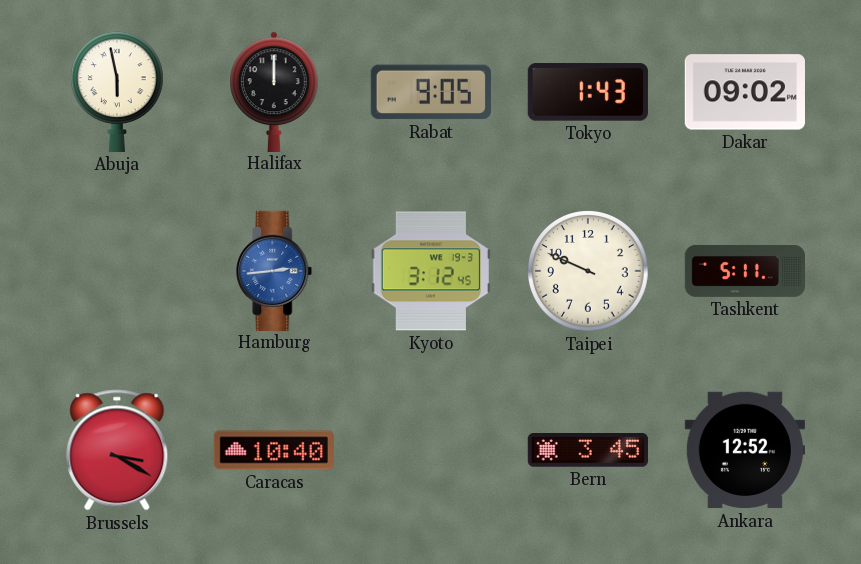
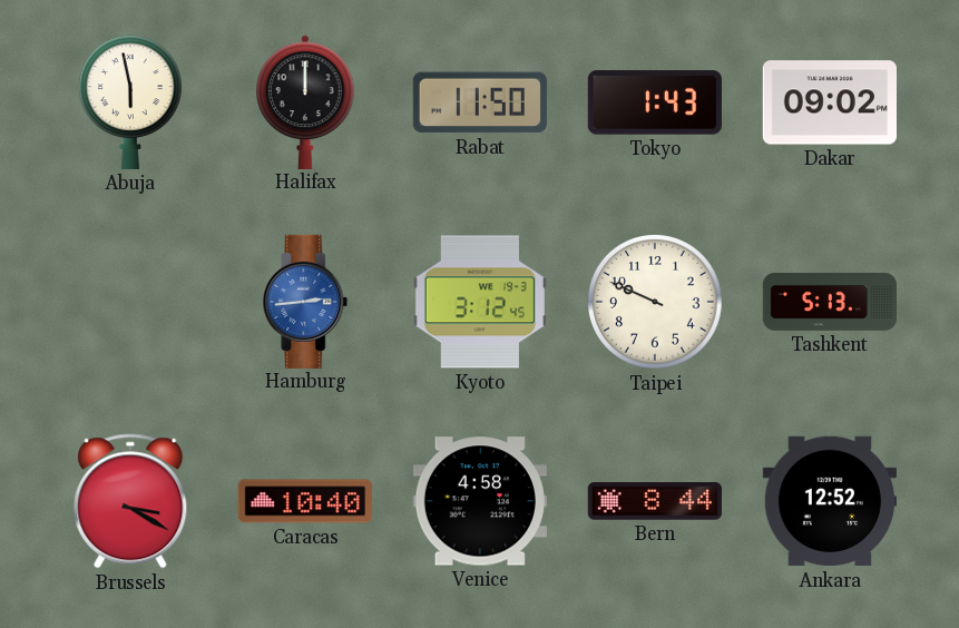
Rabat: 9:05 -> 11:50
Tashkent: 5:11 -> 5:13
Venice: none -> 4:58
Bern: 3:45 -> 8:44
